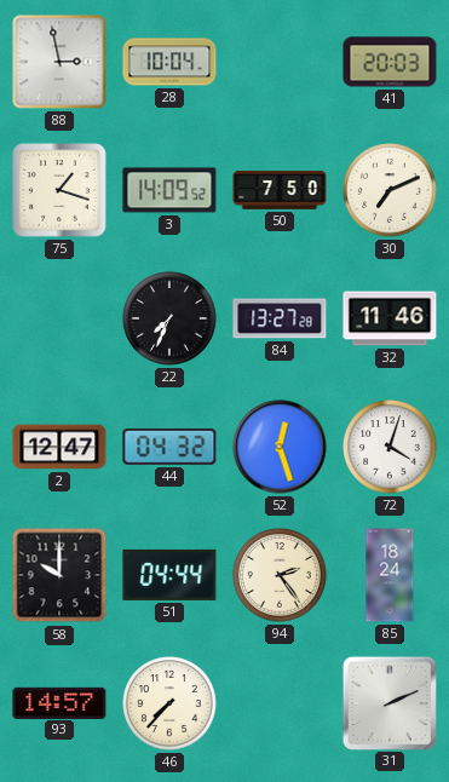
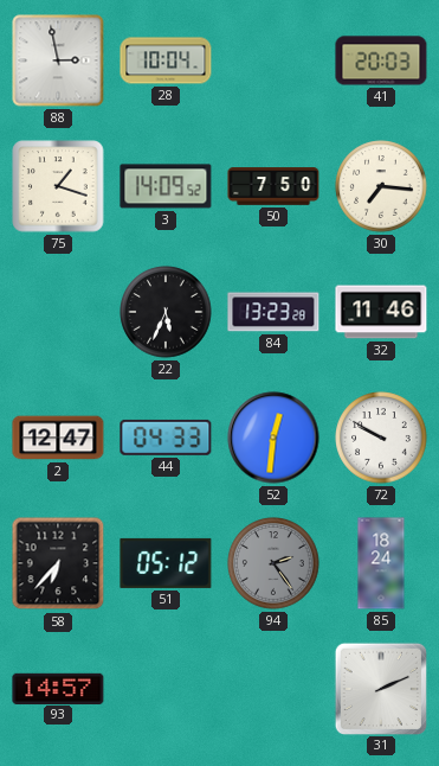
30: 7:11 -> 7:16
22: 7:34 -> 5:34
84: 13:27 -> 13:23
44: 04:32 -> 04:33
52: 12:27 -> 12:31
72: 4:03 -> 9:50
58: 10:00 -> 6:37
51: 04:44 -> 05:12
94 dial: cream -> grey
46: 7:37 -> none
